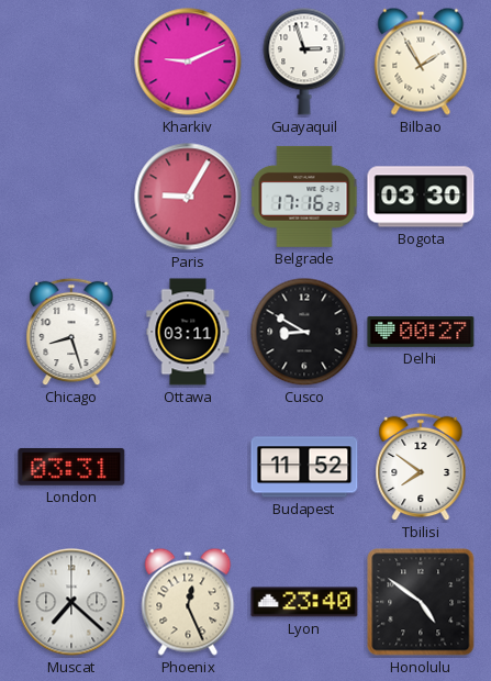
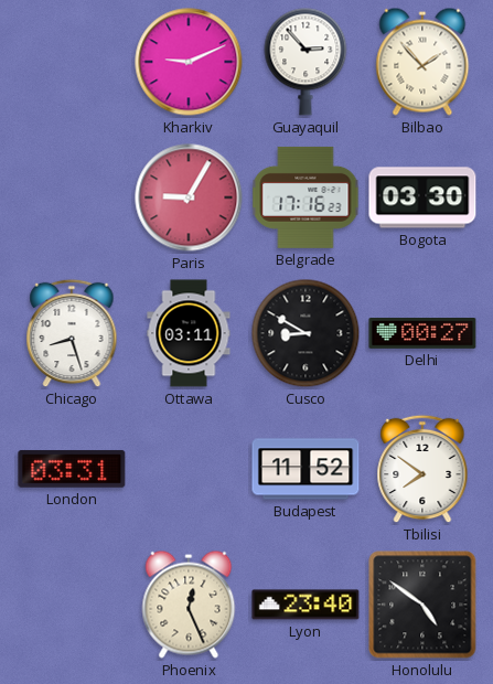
Guayaquil: 2:57 -> 2:53
Bilbao: 1:55 -> 1:53
Muscat: 7:22 -> none
